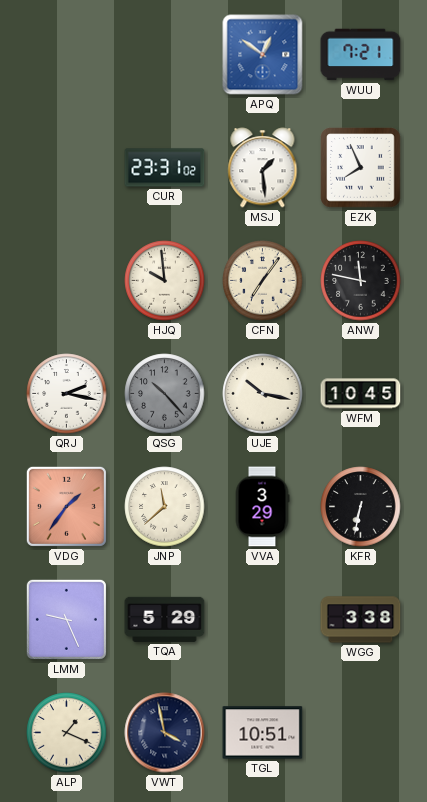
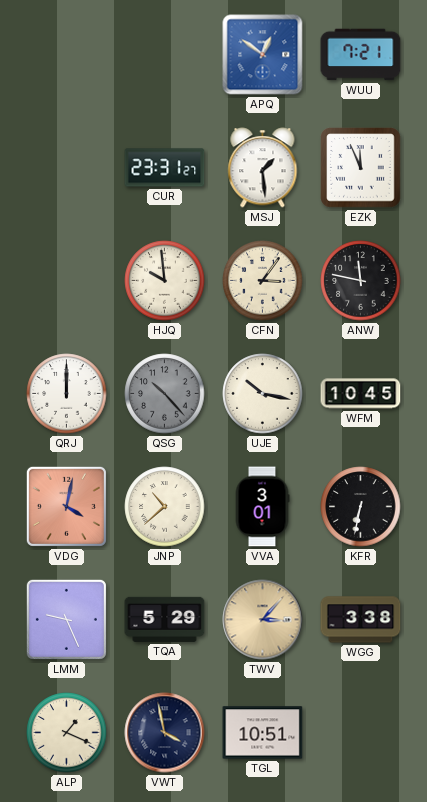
CUR: 23:31:02 -> 23:31:27
EZK: 7:56 -> 11:56
CFN: 7:06 -> 3:06
QRJ: 2:17 -> 12:00
VDG: 1:36 -> 4:02
JNP: 11:38 -> 10:38
VVA: 3:29 -> 3:01
TWV: none -> 3:07
